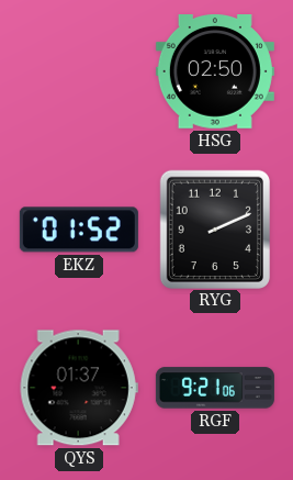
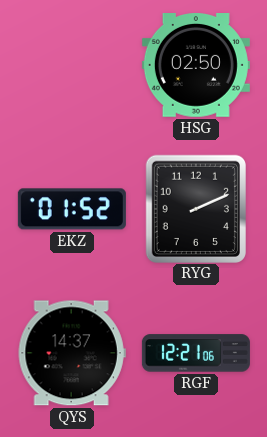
QYS: 01:37 -> 14:37
RGF: 9:21 -> 12:21
